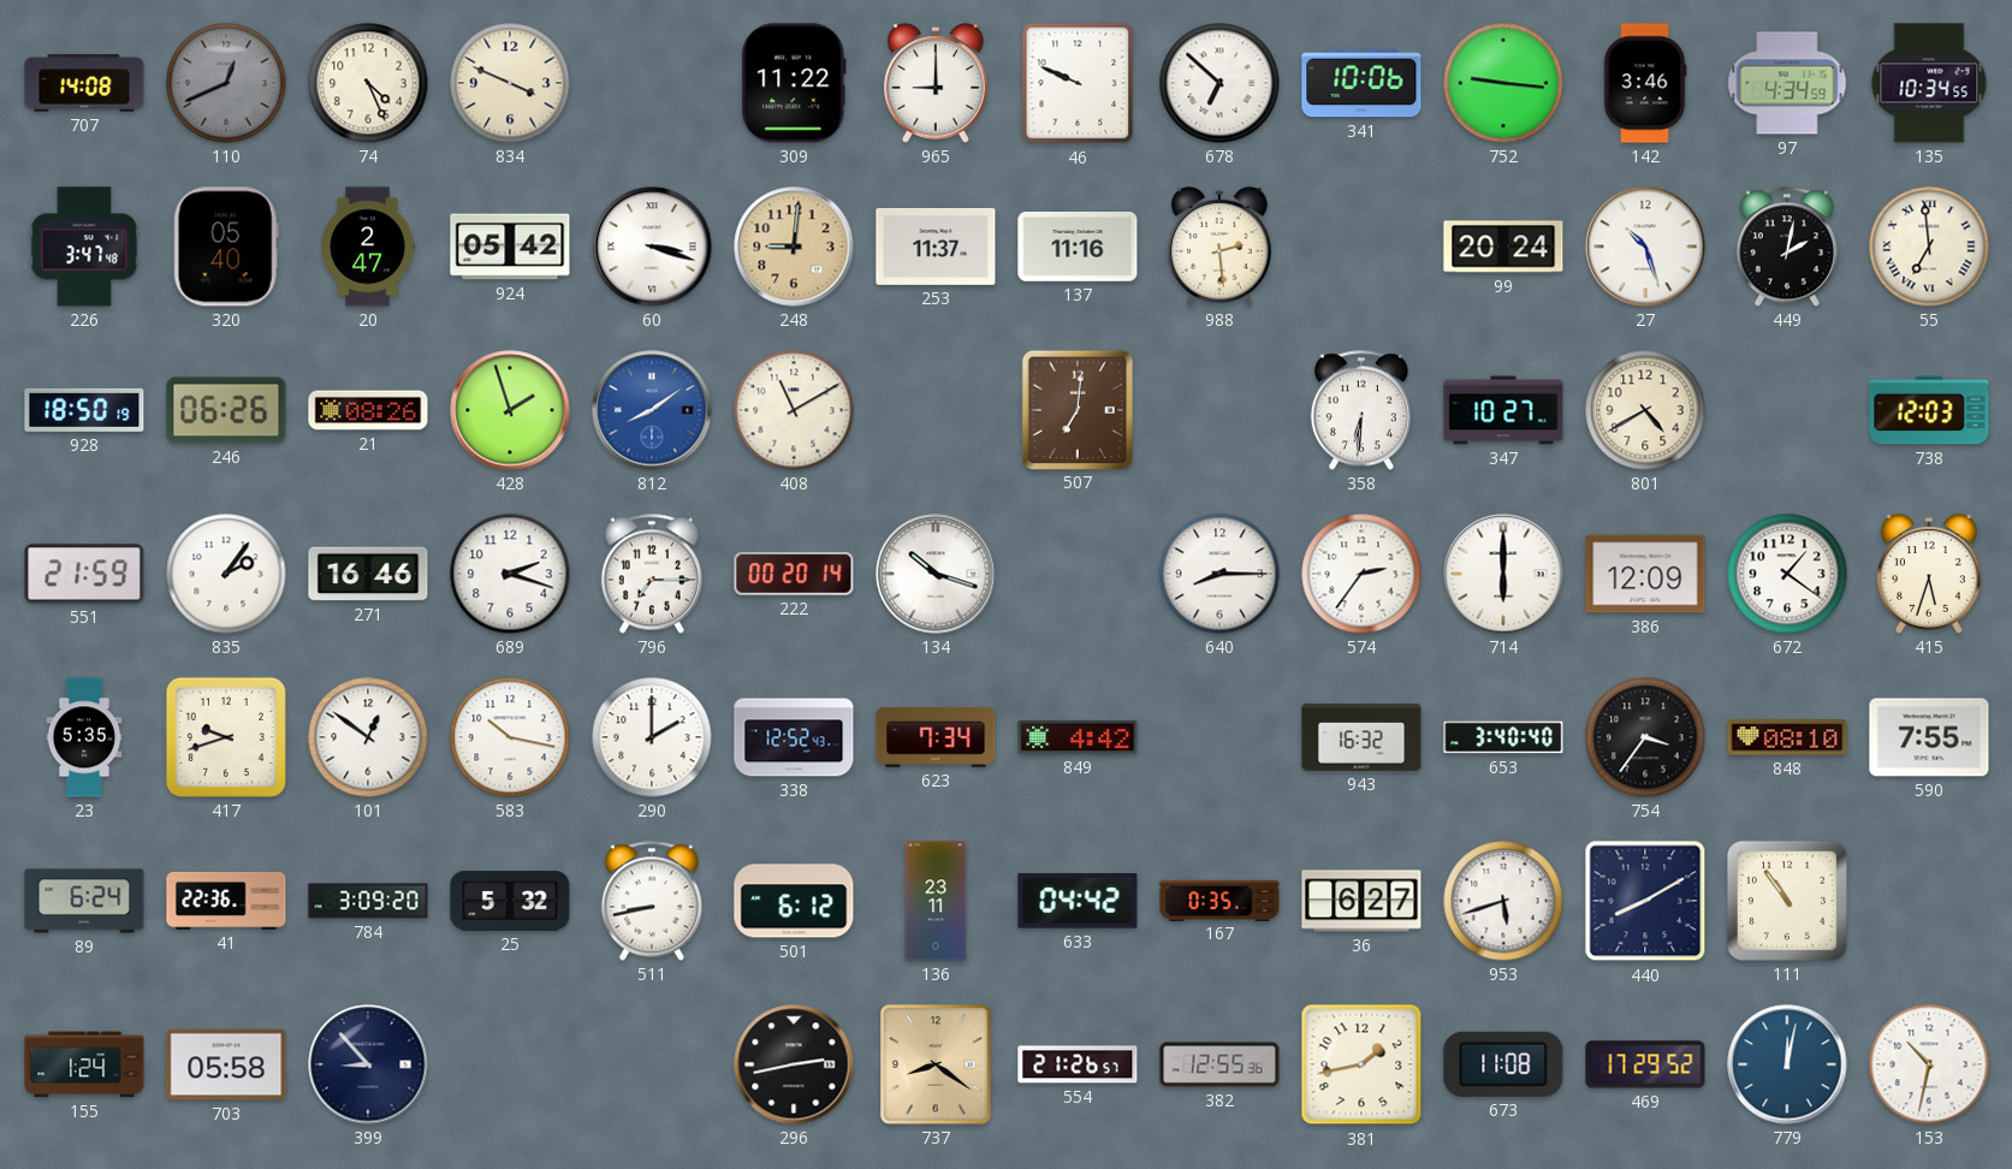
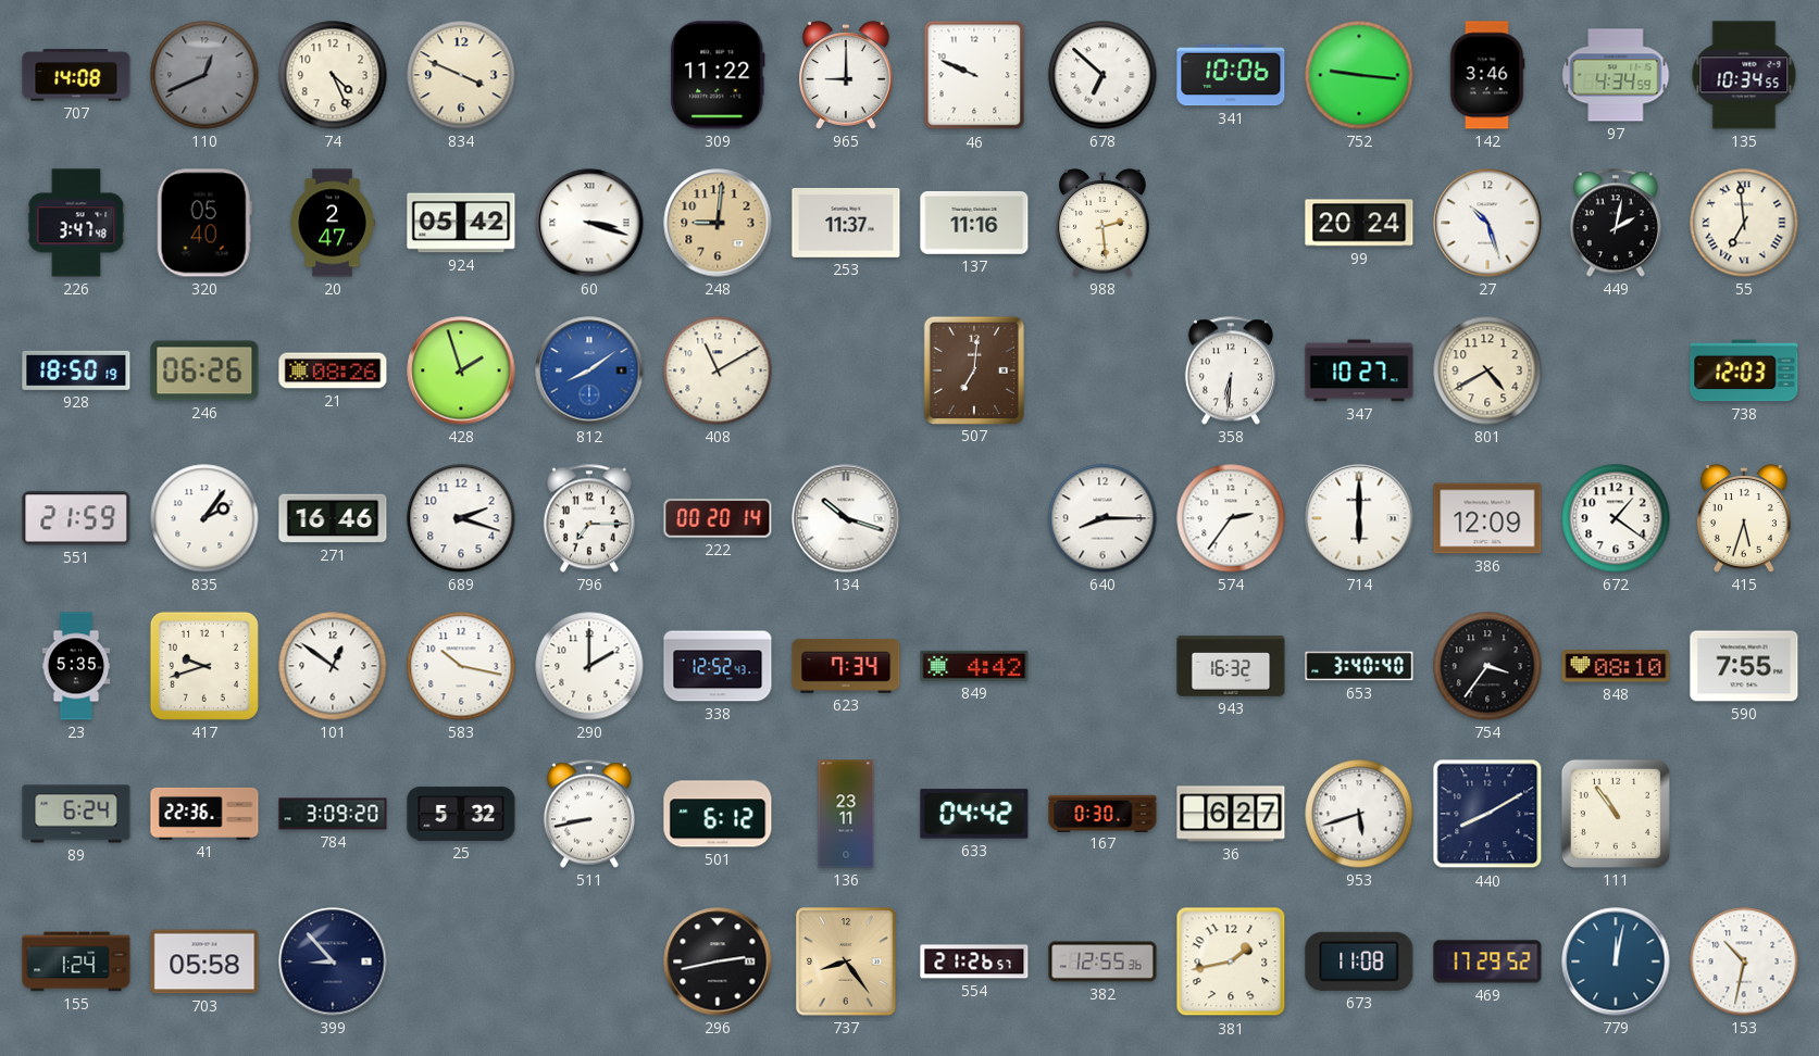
167: 0:35 -> 0:30
737: 8:21 -> 8:24
